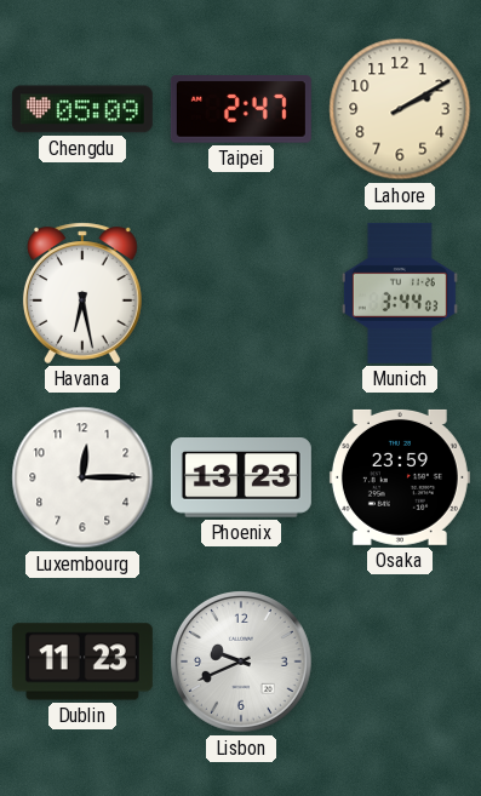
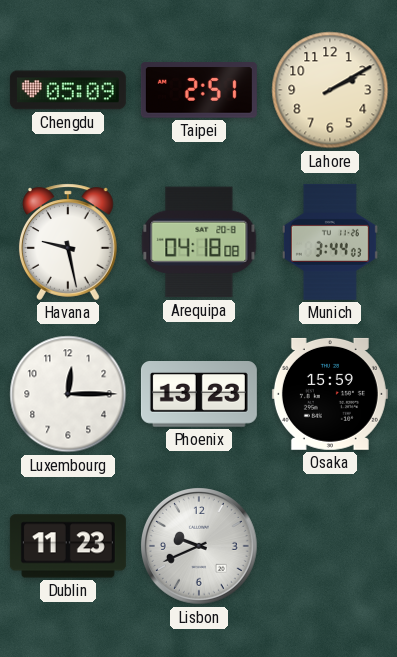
Taipei: 2:47 -> 2:51
Havana: 6:28 -> 9:28
Arequipa: none -> 04:18
Osaka: 23:59 -> 15:59
